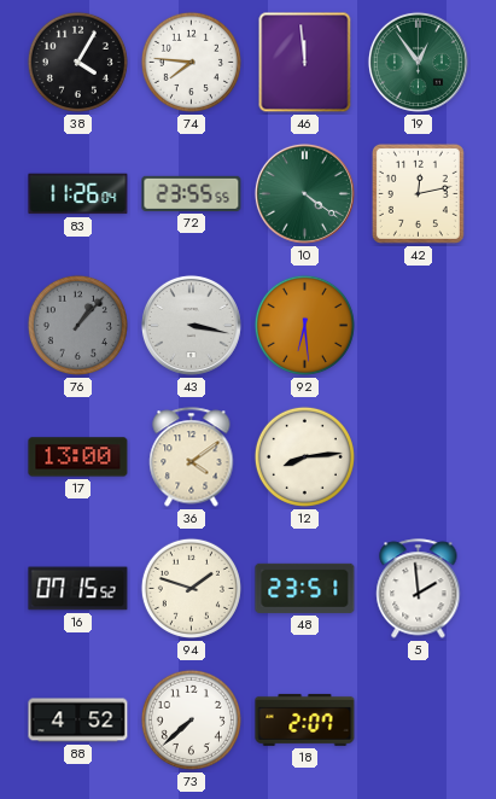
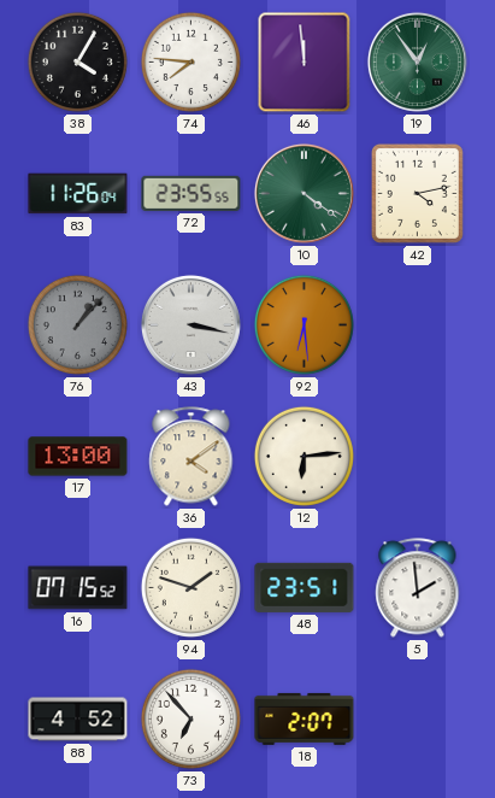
42: 12:13 -> 4:13
12: 8:14 -> 6:14
73: 7:38 -> 6:53
